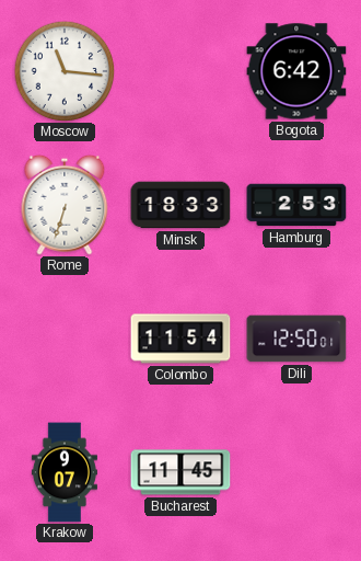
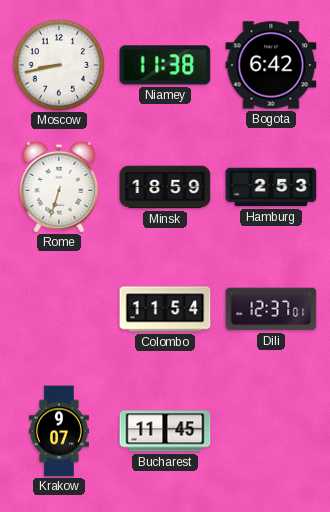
Moscow: 11:16 -> 8:43
Niamey: none -> 11:38
Minsk: 18:33 -> 18:59
Dili: 12:50 -> 12:37
